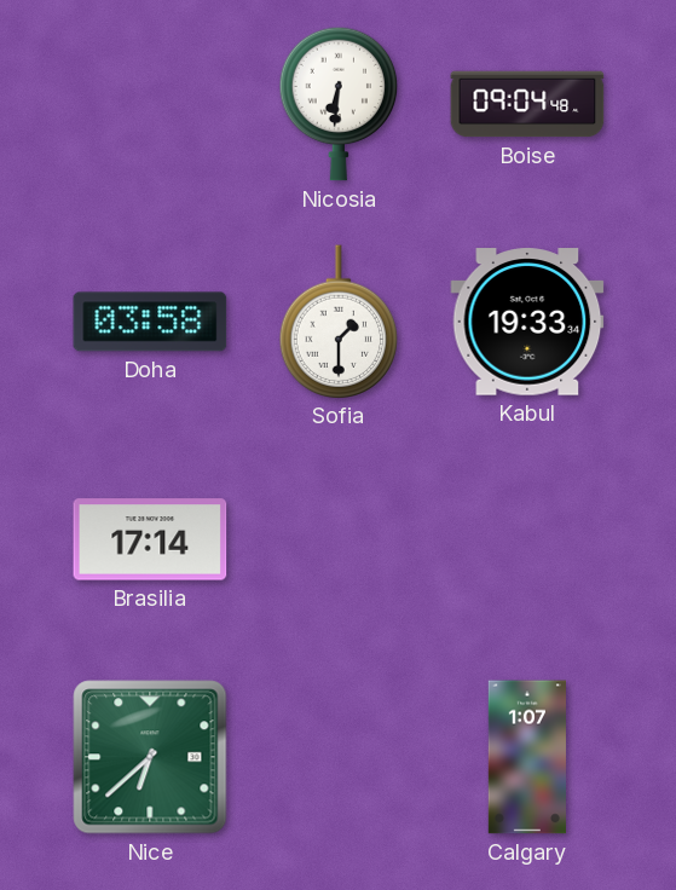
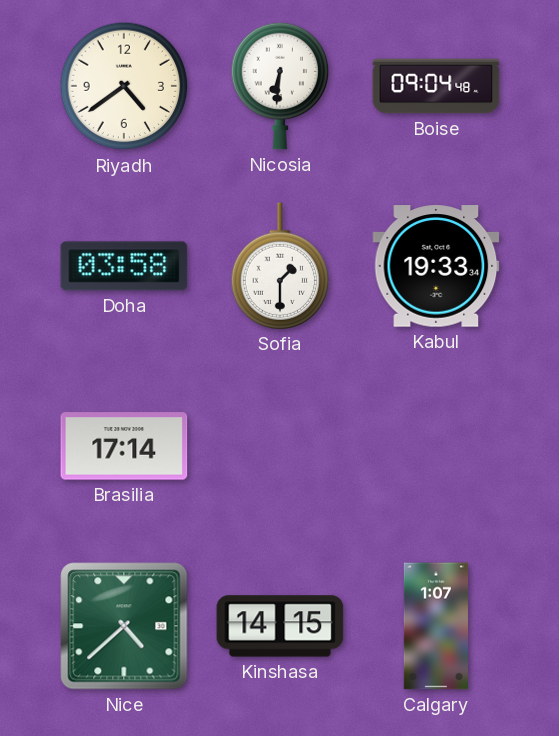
Riyadh: none -> 4:39
Nice: 6:38 -> 4:38
Kinshasa: none -> 14:15
